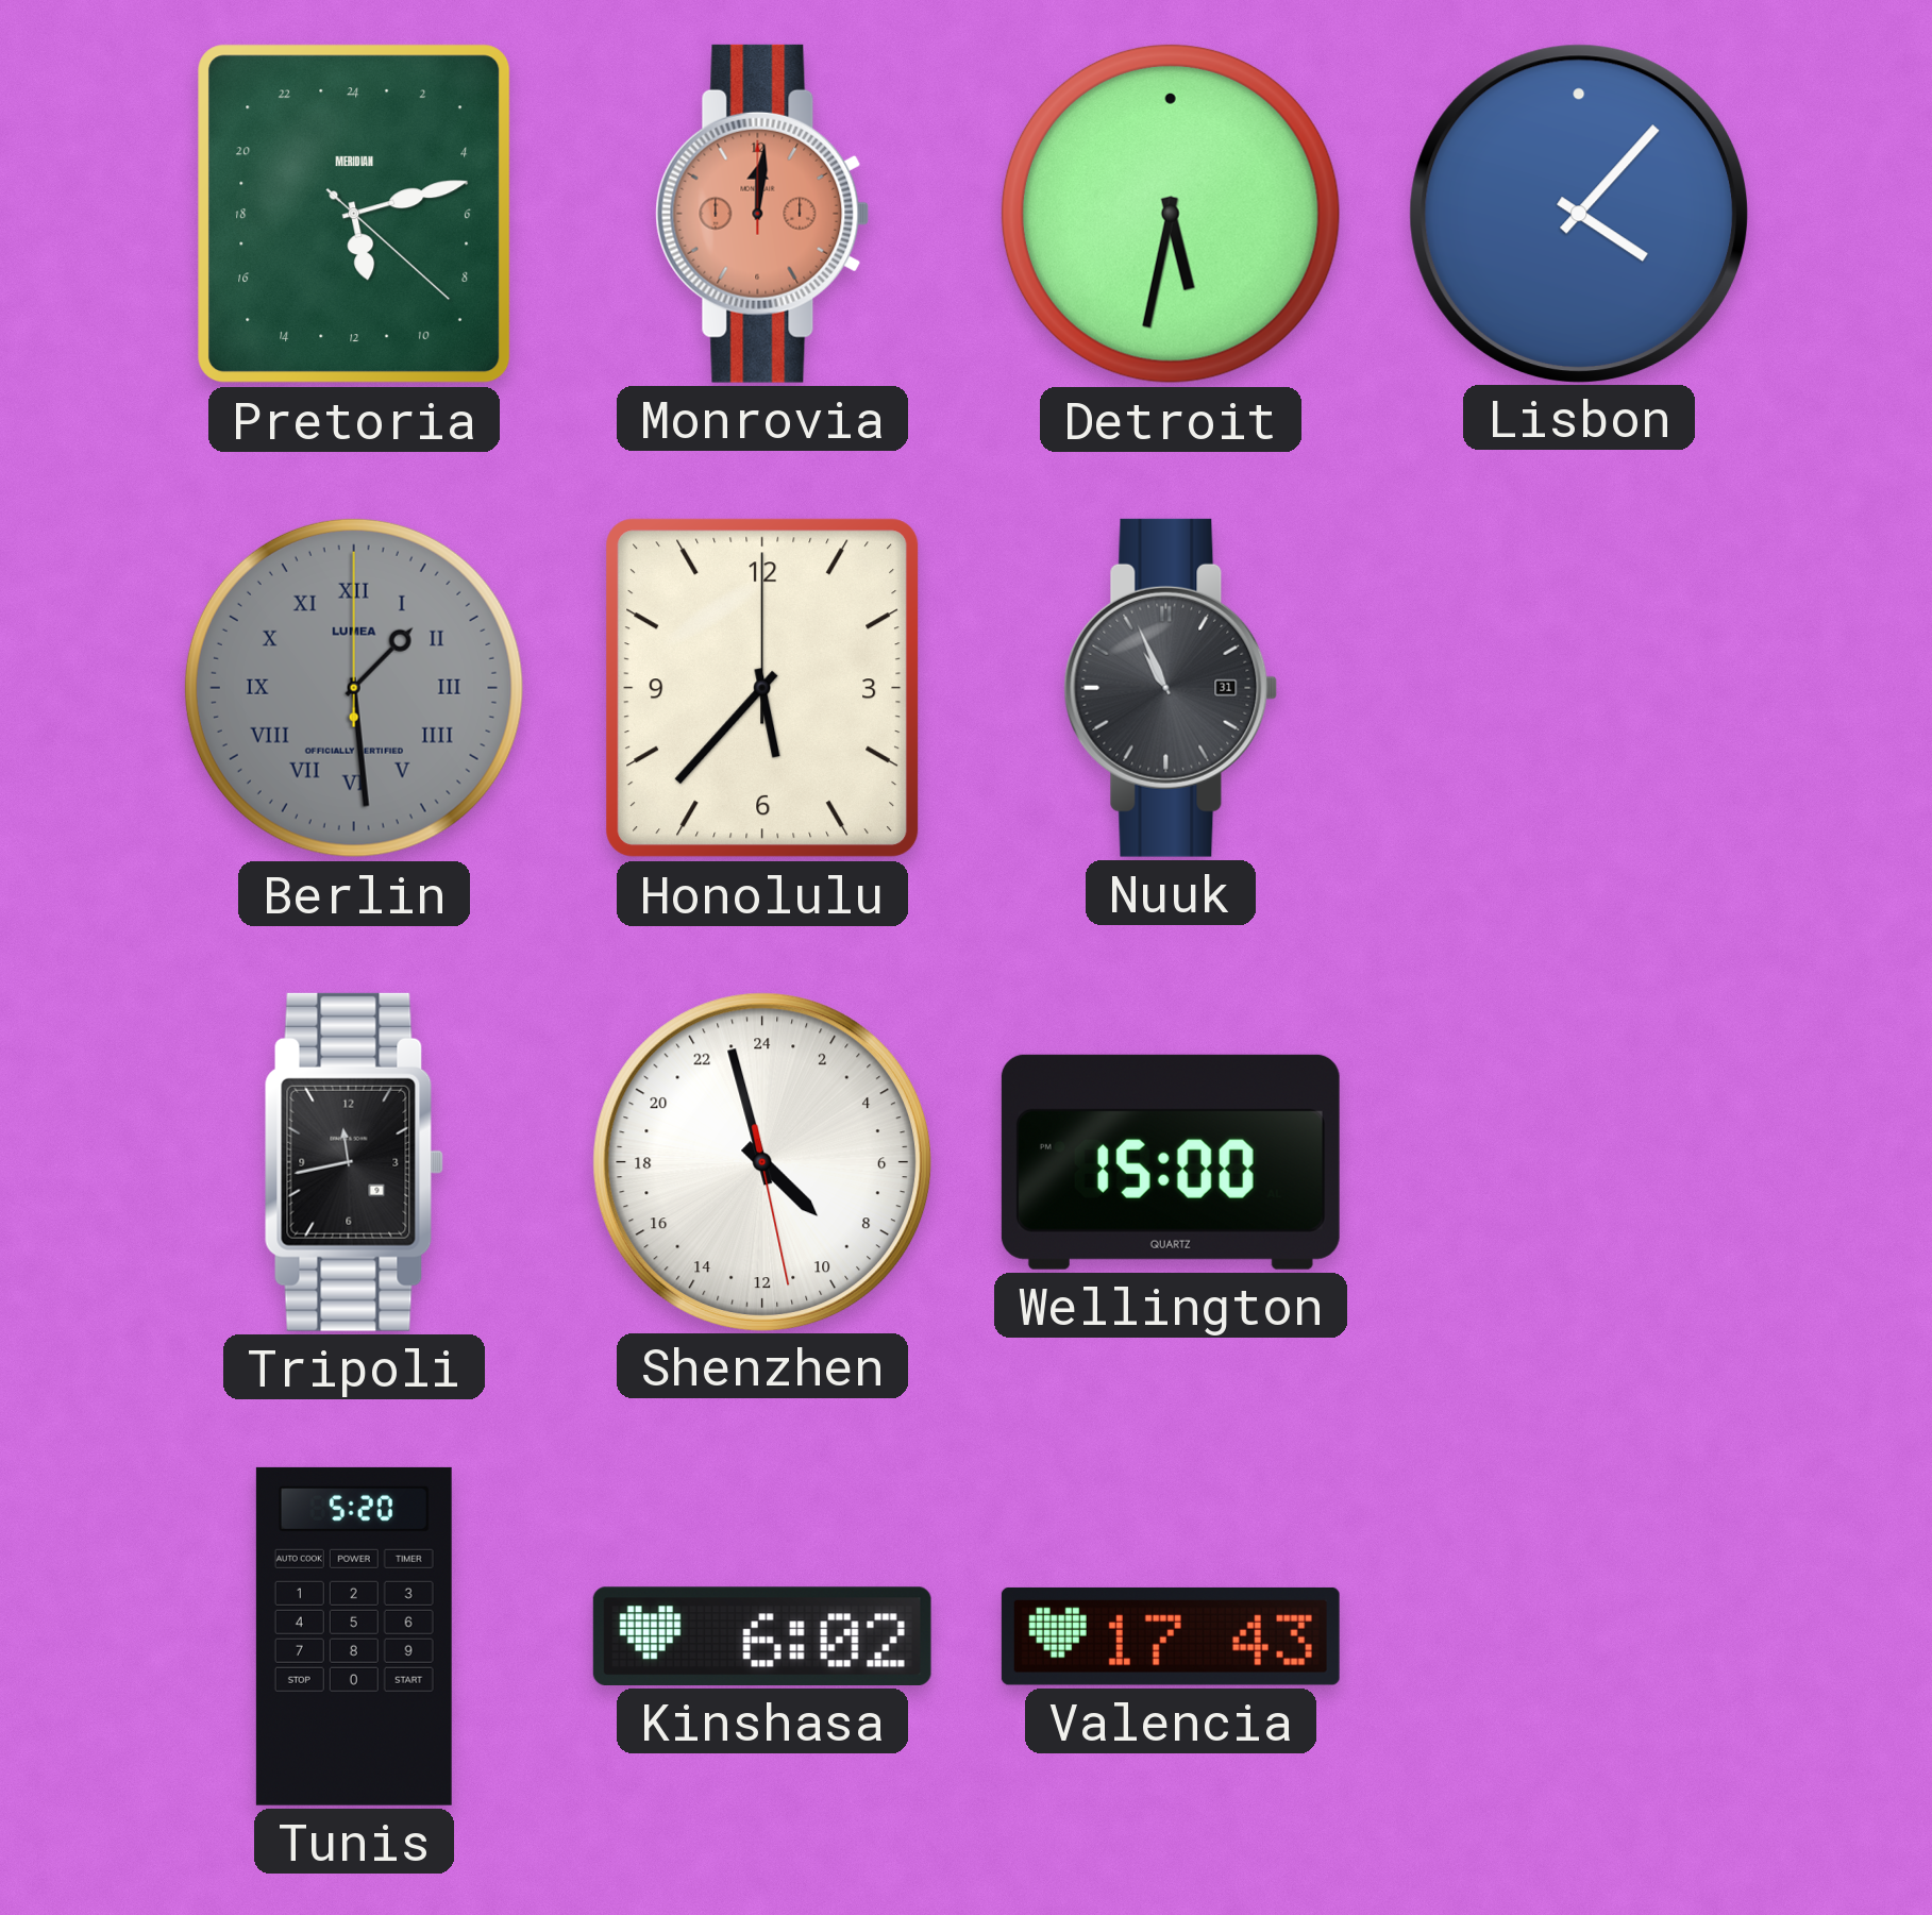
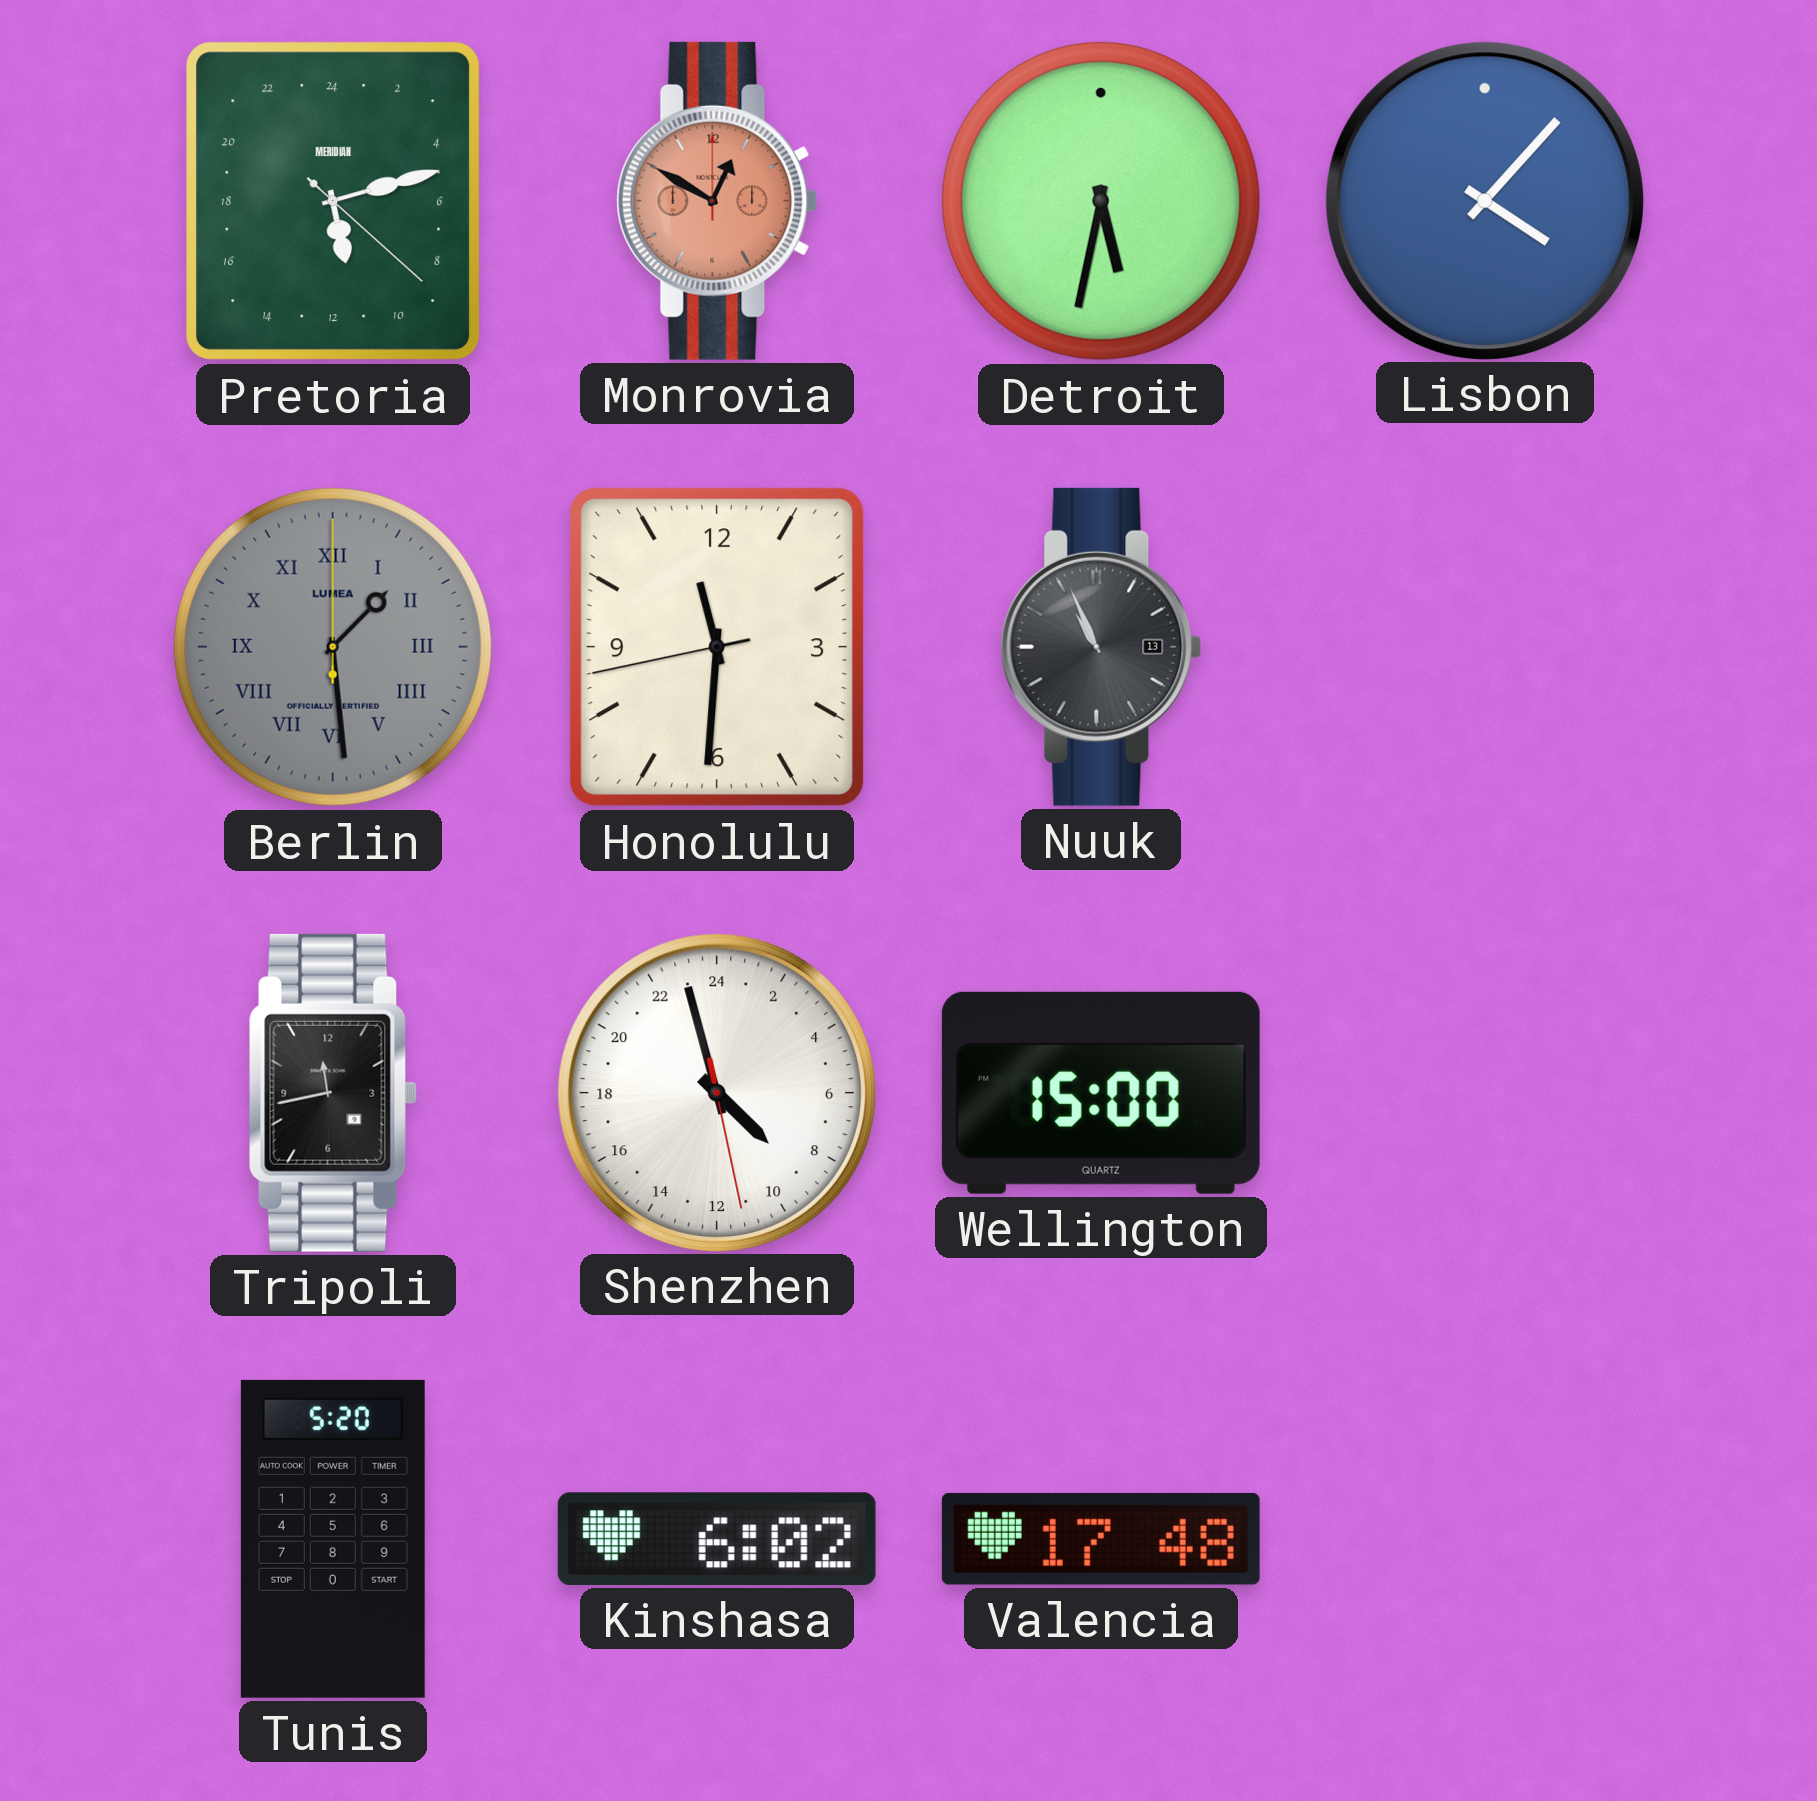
Monrovia: 12:01 -> 12:50
Honolulu: 5:37 -> 11:30
Nuuk date: 31 -> 13
Valencia: 17:43 -> 17:48
